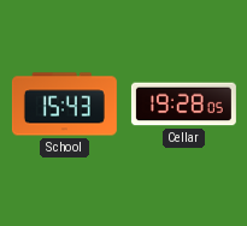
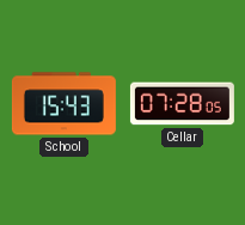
Cellar: 19:28 -> 07:28
